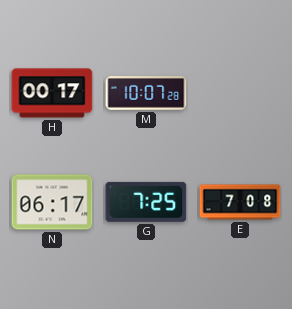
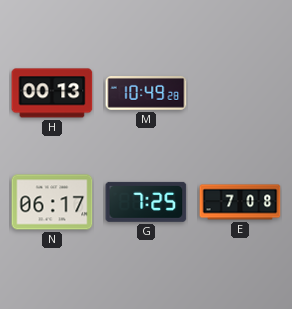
H: 00:17 -> 00:13
M: 10:07 -> 10:49
